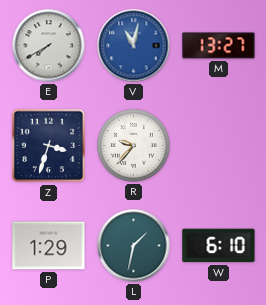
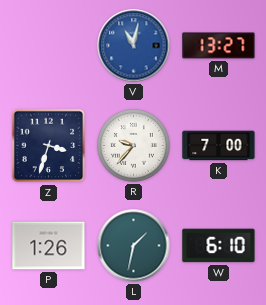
E: 7:40 -> none
K: none -> 7:00
P: 1:29 -> 1:26
